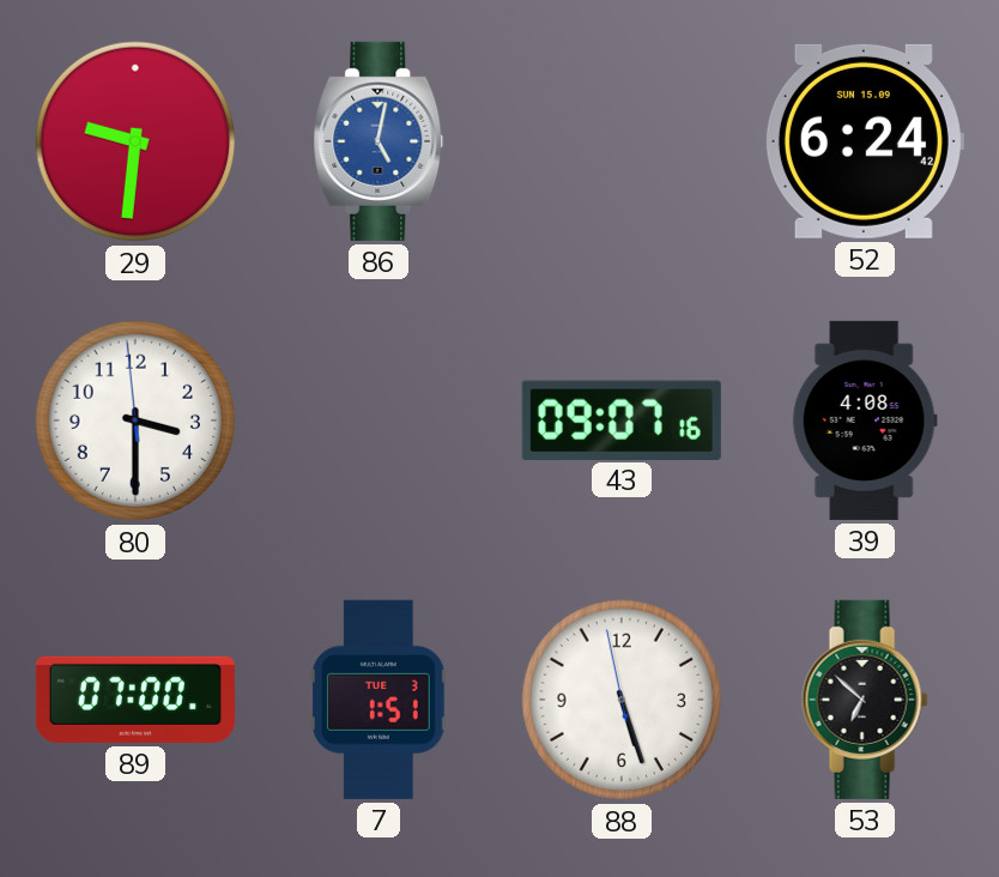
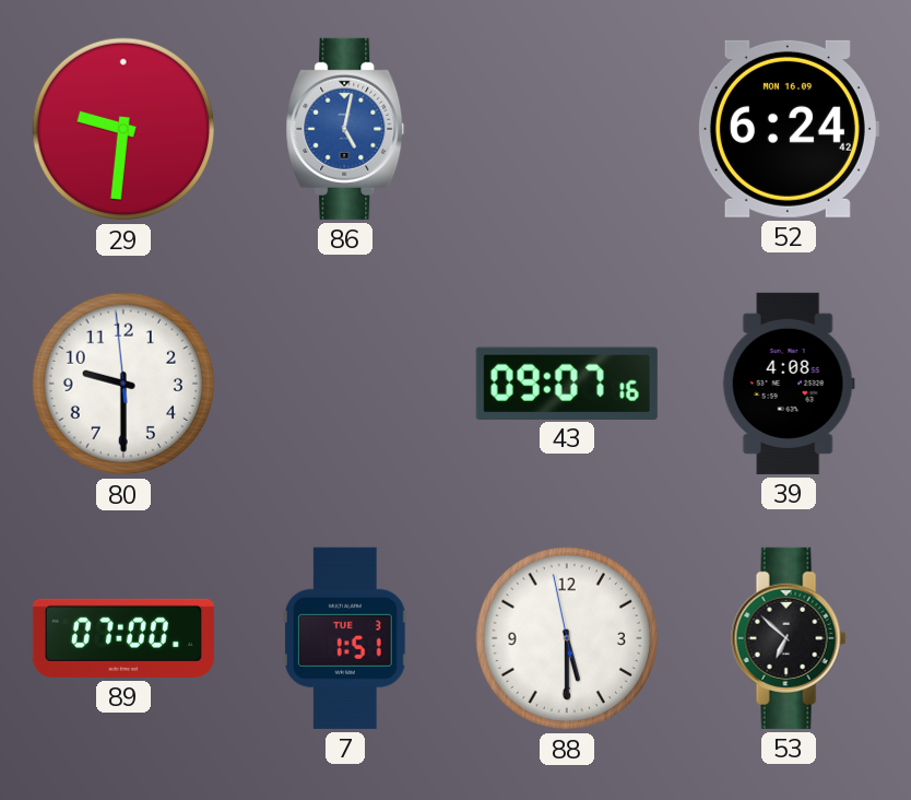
52 date: SUN 15.09 -> MON 16.09
80: 3:29 -> 9:29
88: 5:26 -> 5:29
